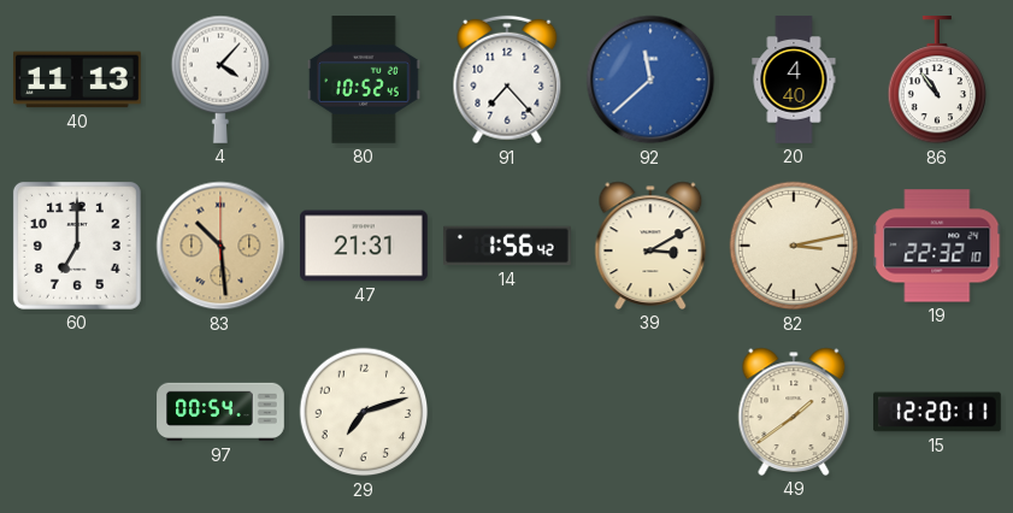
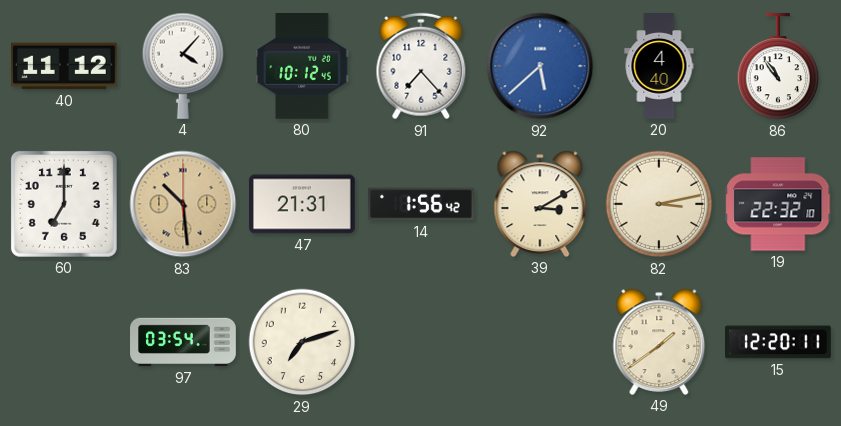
40: 11:13 -> 11:12
80: 10:52 -> 10:12
92: 11:38 -> 5:38
97: 00:54 -> 03:54
